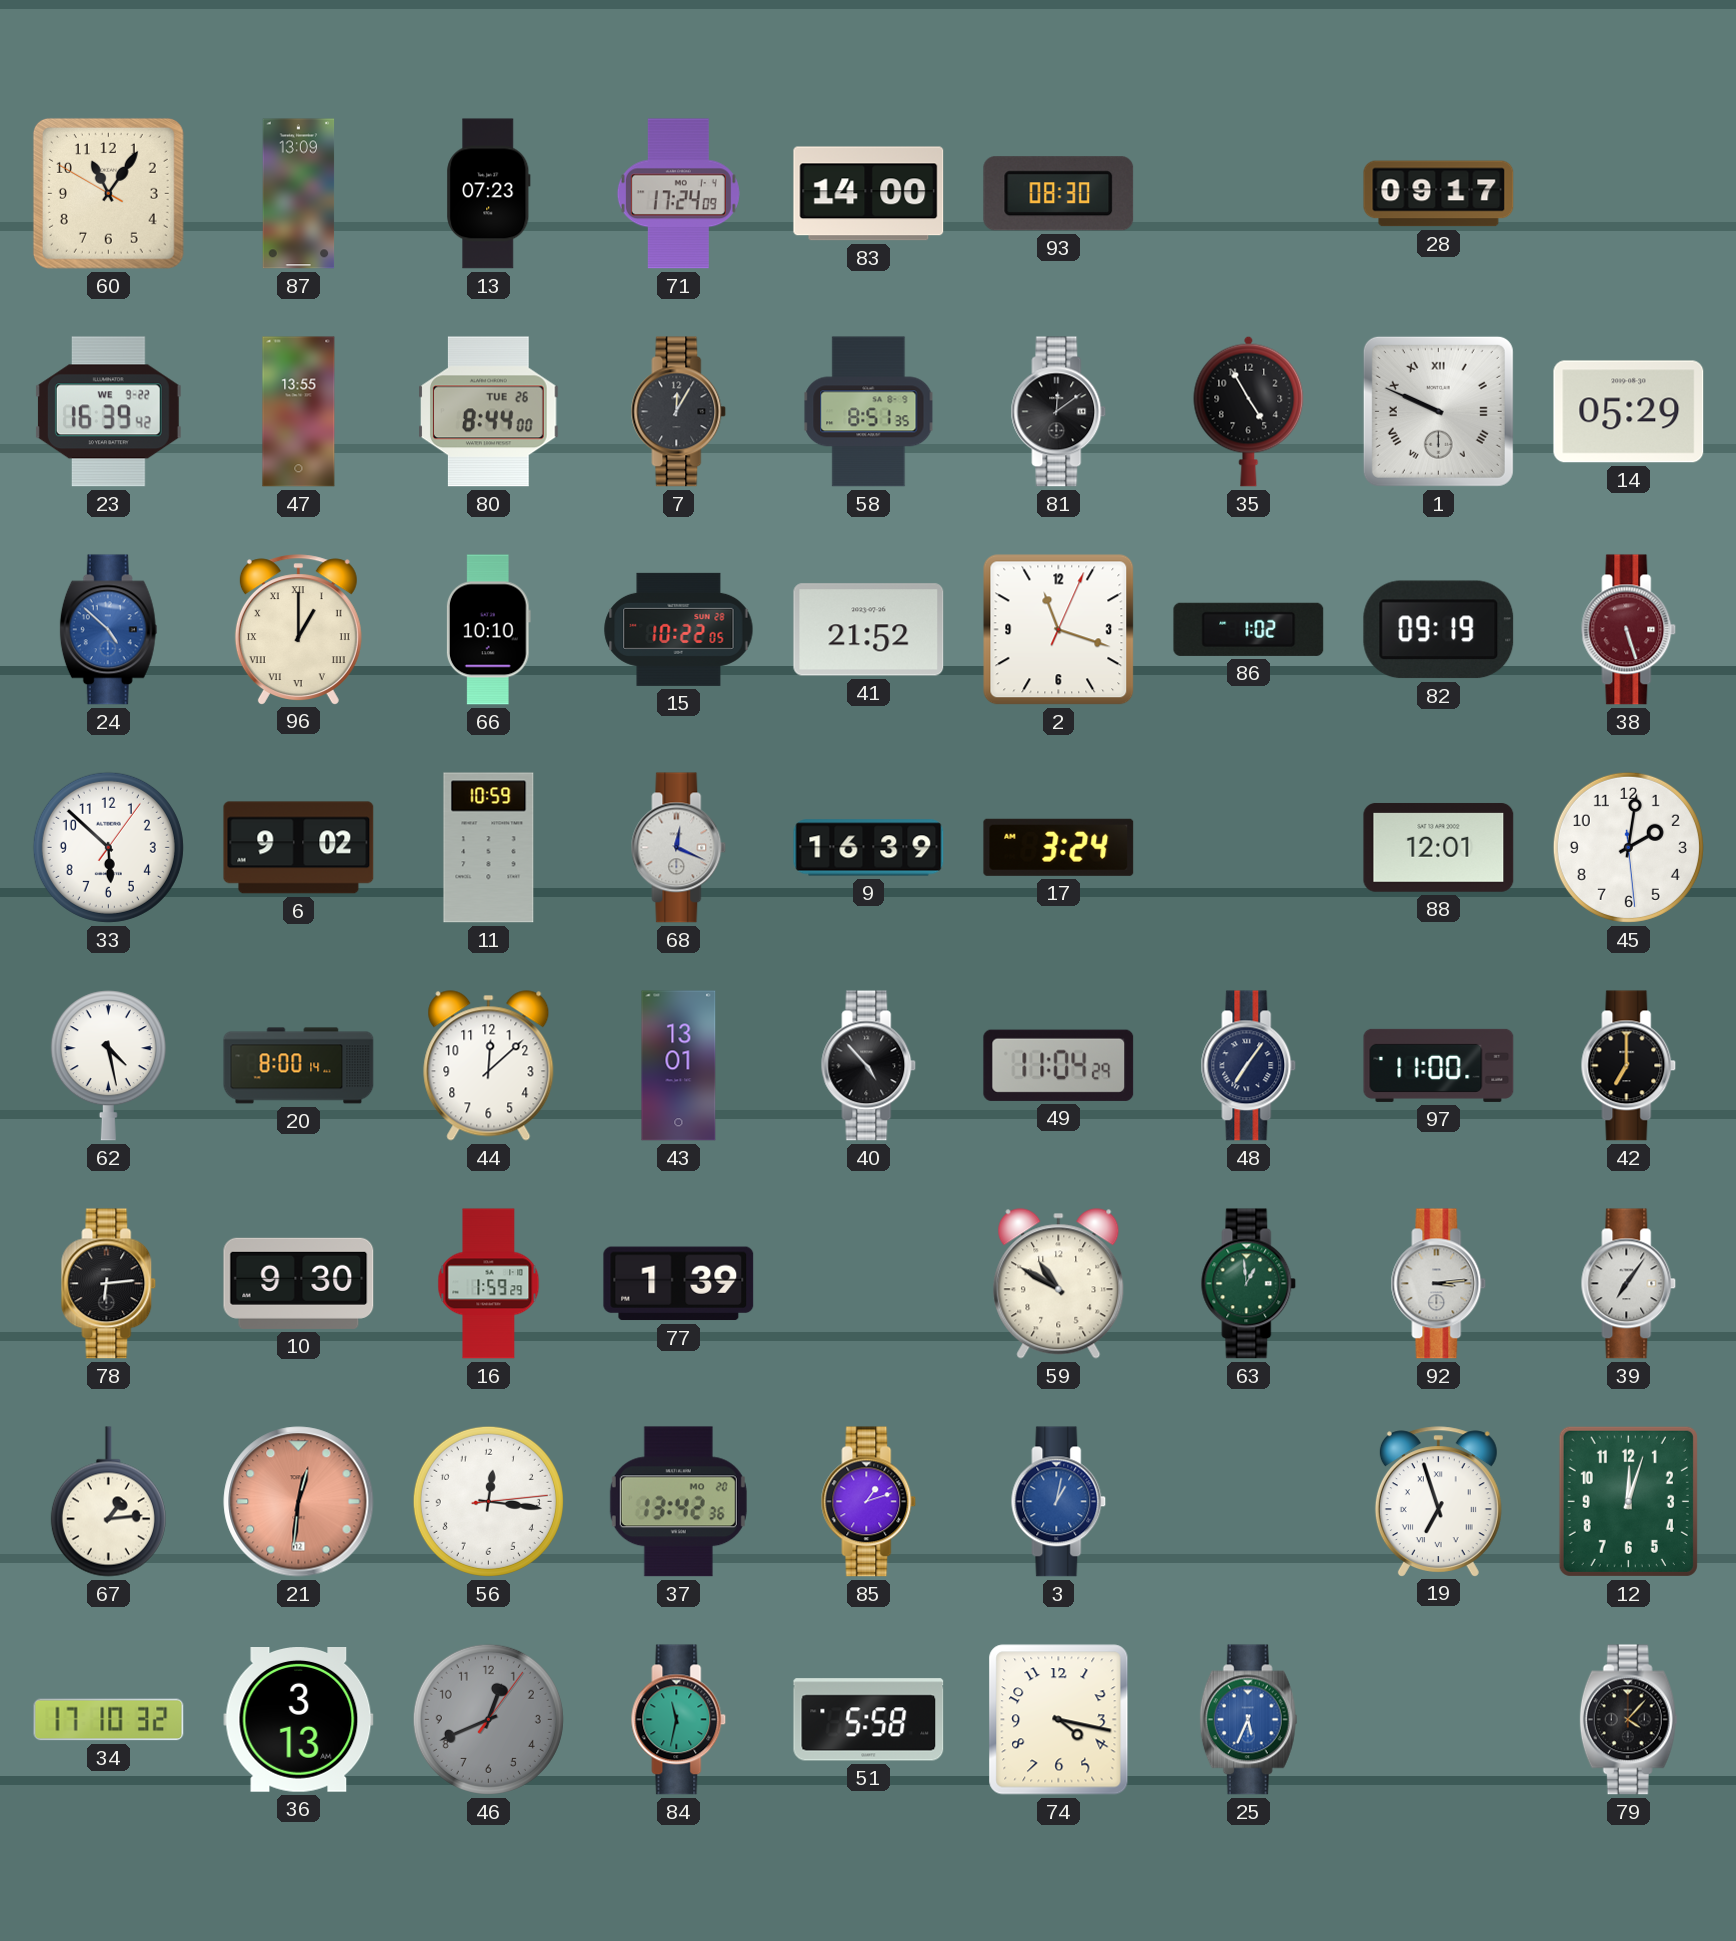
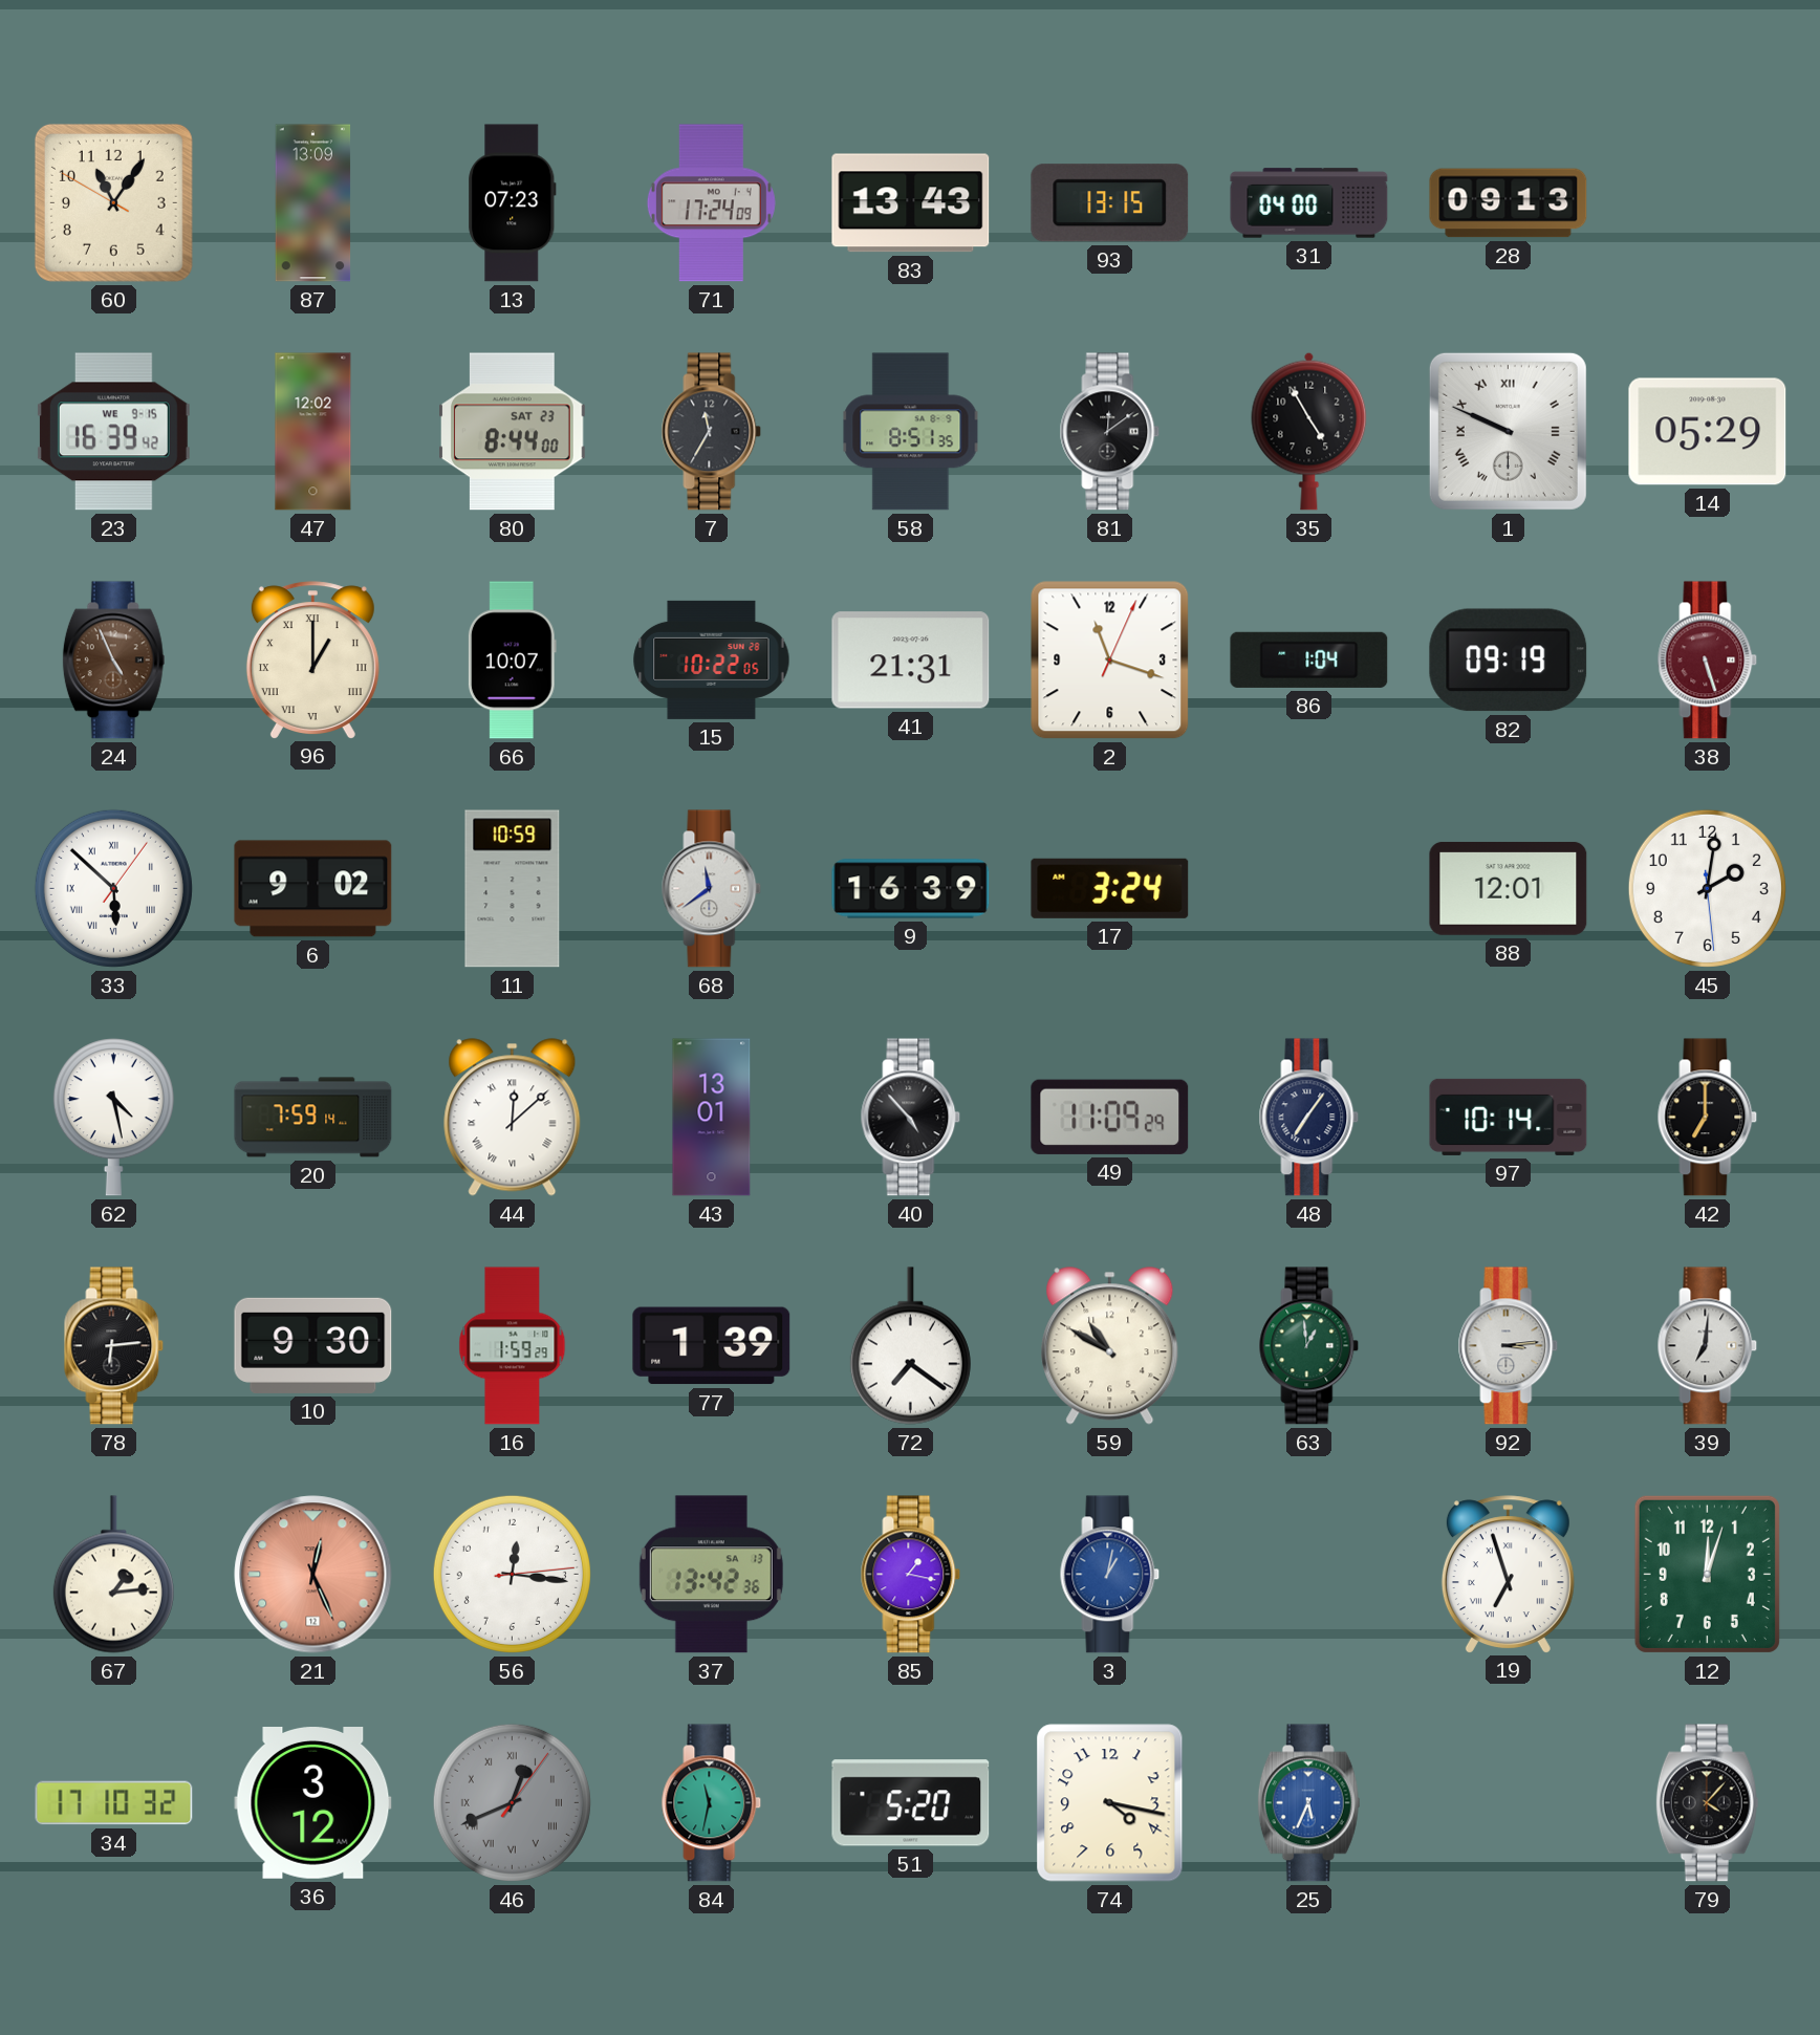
83: 14:00 -> 13:43
93: 08:30 -> 13:15
31: none -> 04:00
28: 09:17 -> 09:13
23 date: WE 9-22 -> WE 9-15
47: 13:55 -> 12:02
80 date: TUE 26 -> SAT 23
7: 12:05 -> 11:35
24: 4:52 -> 4:56
24 dial: blue -> brown
66: 10:10 -> 10:07
41: 21:52 -> 21:31
86: 1:02 -> 1:04
33 numerals: Arabic -> Roman
68: 12:19 -> 11:39
20: 8:00 -> 7:59
44 numerals: Arabic -> Roman
49: 11:04 -> 11:09
97: 11:00 -> 10:14
72: none -> 7:21
39: 7:06 -> 7:01
21: 12:31 -> 12:26
37 date: MO 20 -> SA 13
85: 1:12 -> 1:17
36: 3:13 -> 3:12
46 numerals: Arabic -> Roman
51: 5:58 -> 5:20
